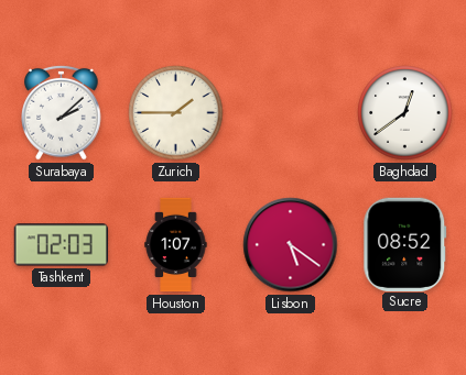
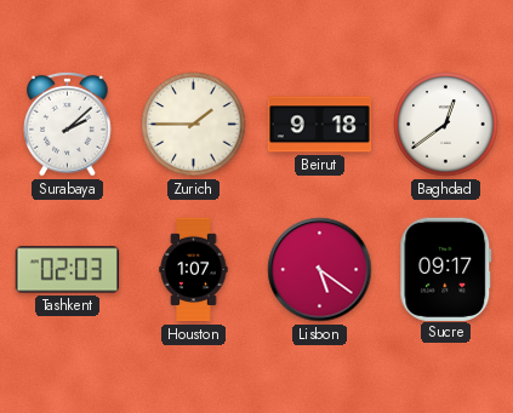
Beirut: none -> 9:18
Sucre: 08:52 -> 09:17
